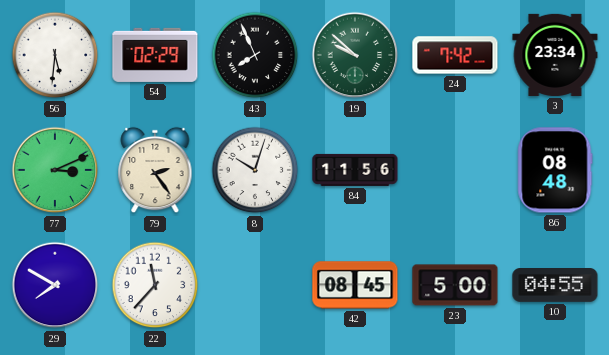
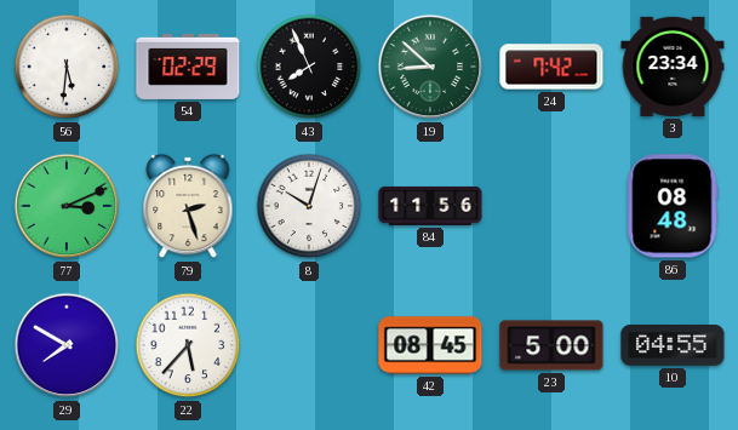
19: 9:52 -> 8:52
79: 2:24 -> 2:27
22: 11:37 -> 5:37
